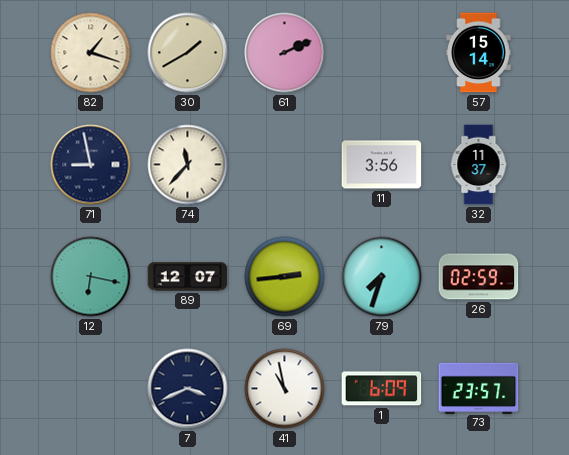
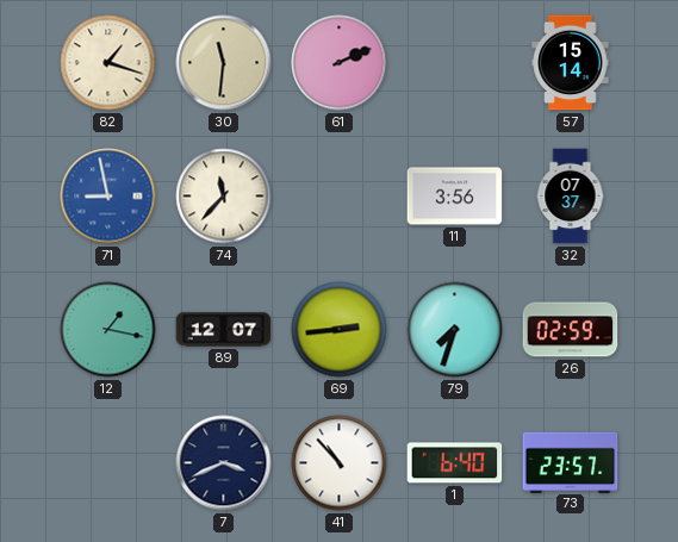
30: 1:40 -> 11:31
71 dial: navy -> blue
32: 11:37 -> 07:37
12: 6:17 -> 1:17
41: 10:58 -> 10:53
1: 6:09 -> 6:40
